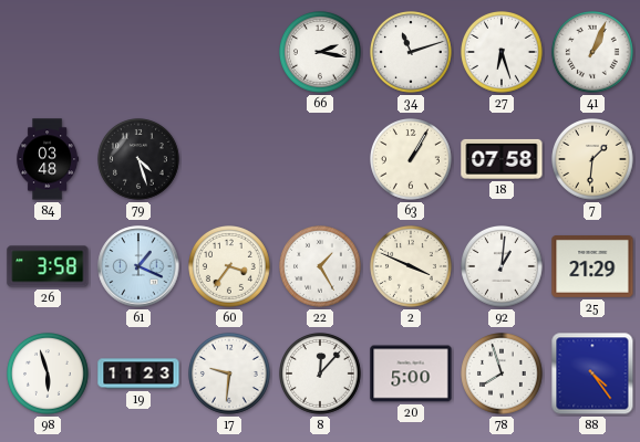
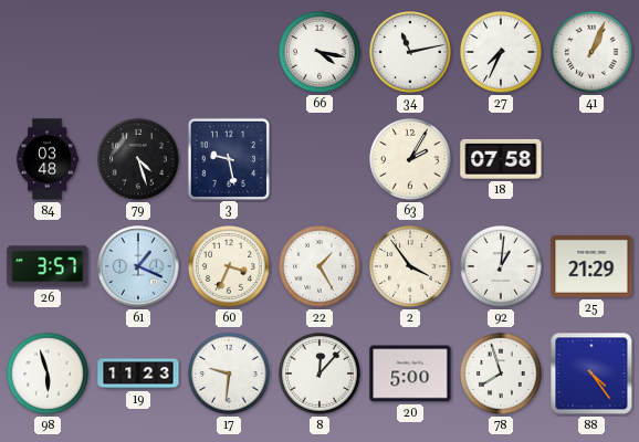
66: 2:17 -> 4:17
34: 11:12 -> 11:13
27: 6:27 -> 7:34
3: none -> 9:28
63: 1:05 -> 2:05
7: 1:31 -> none
26: 3:58 -> 3:57
60: 3:36 -> 3:34
2: 3:49 -> 3:54
